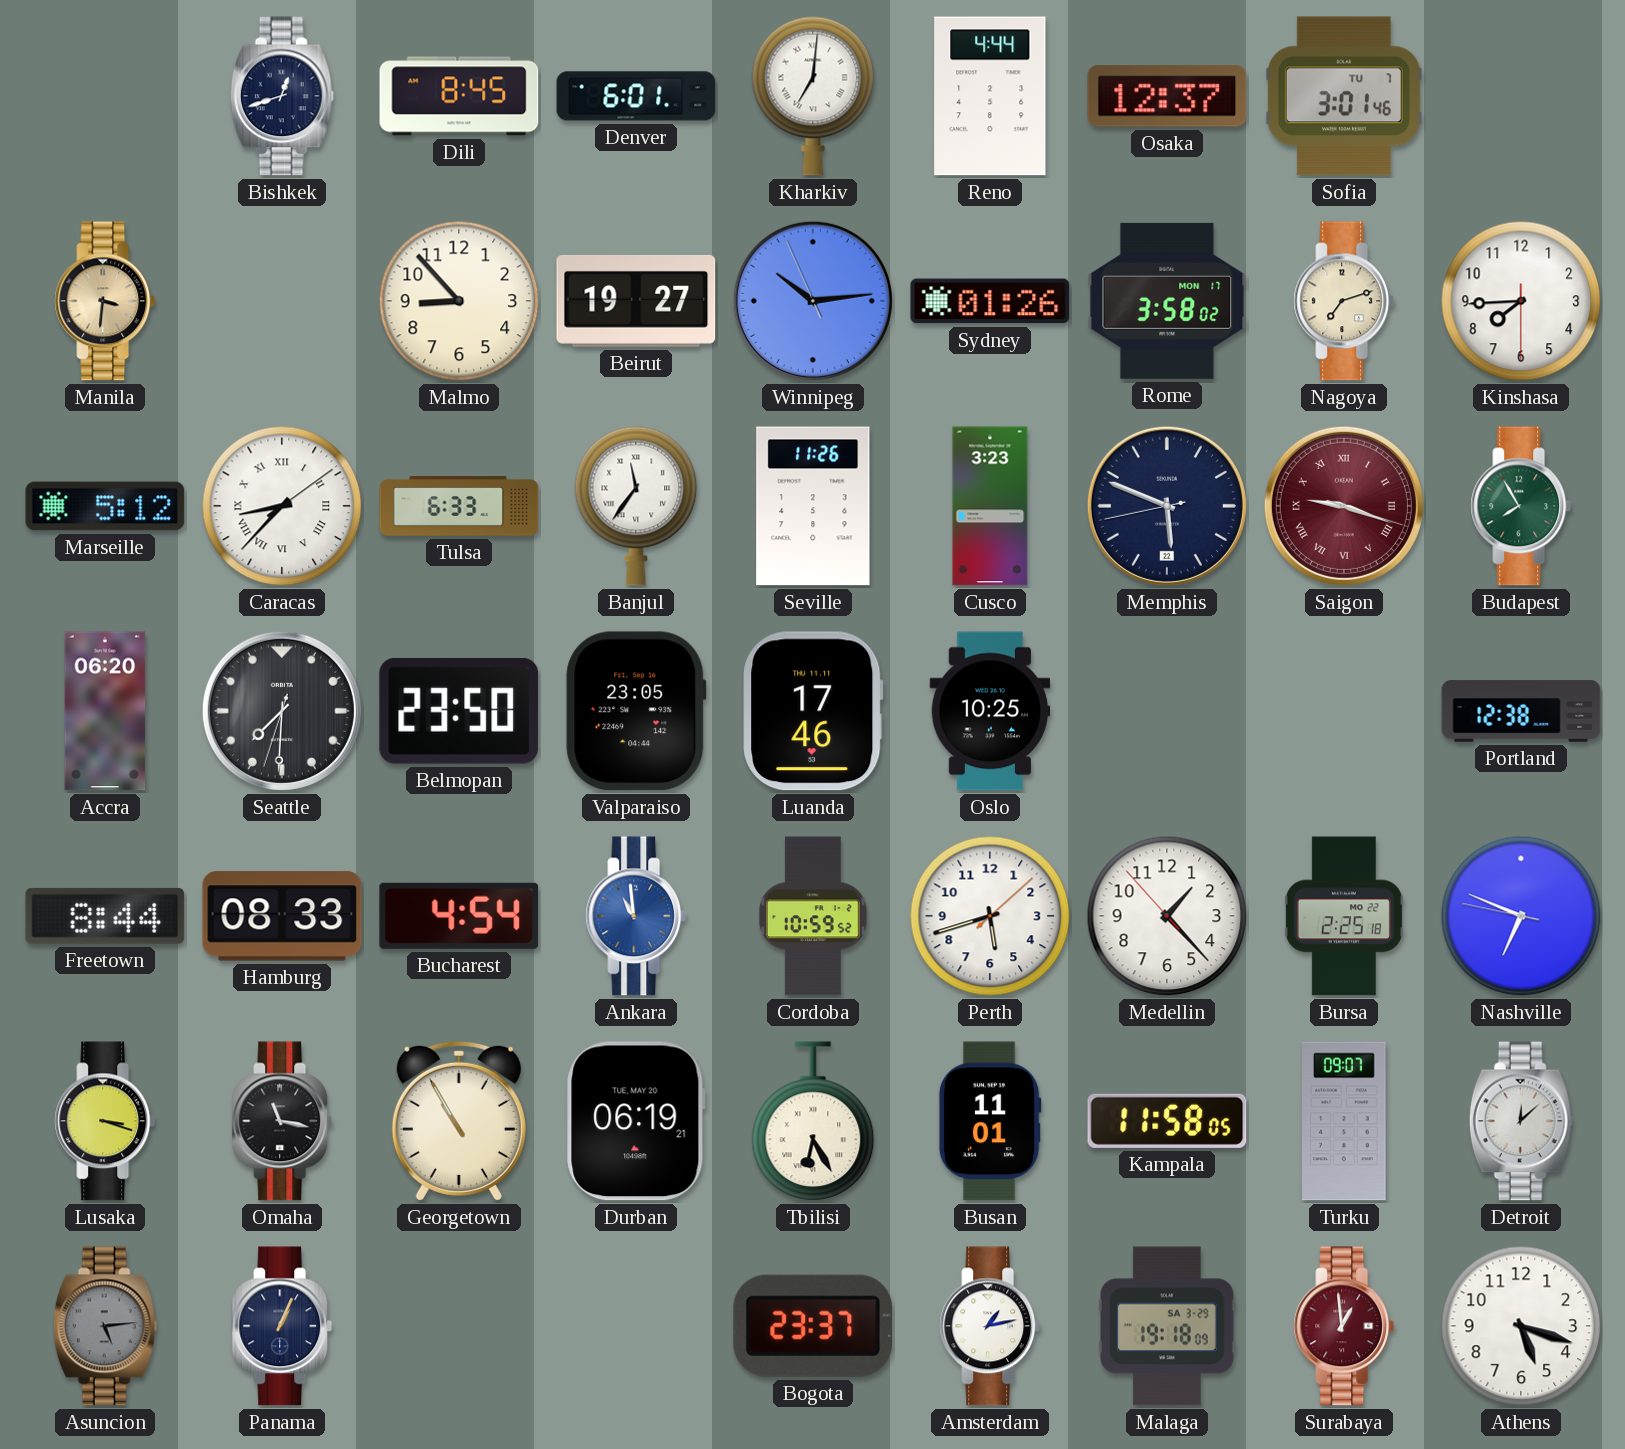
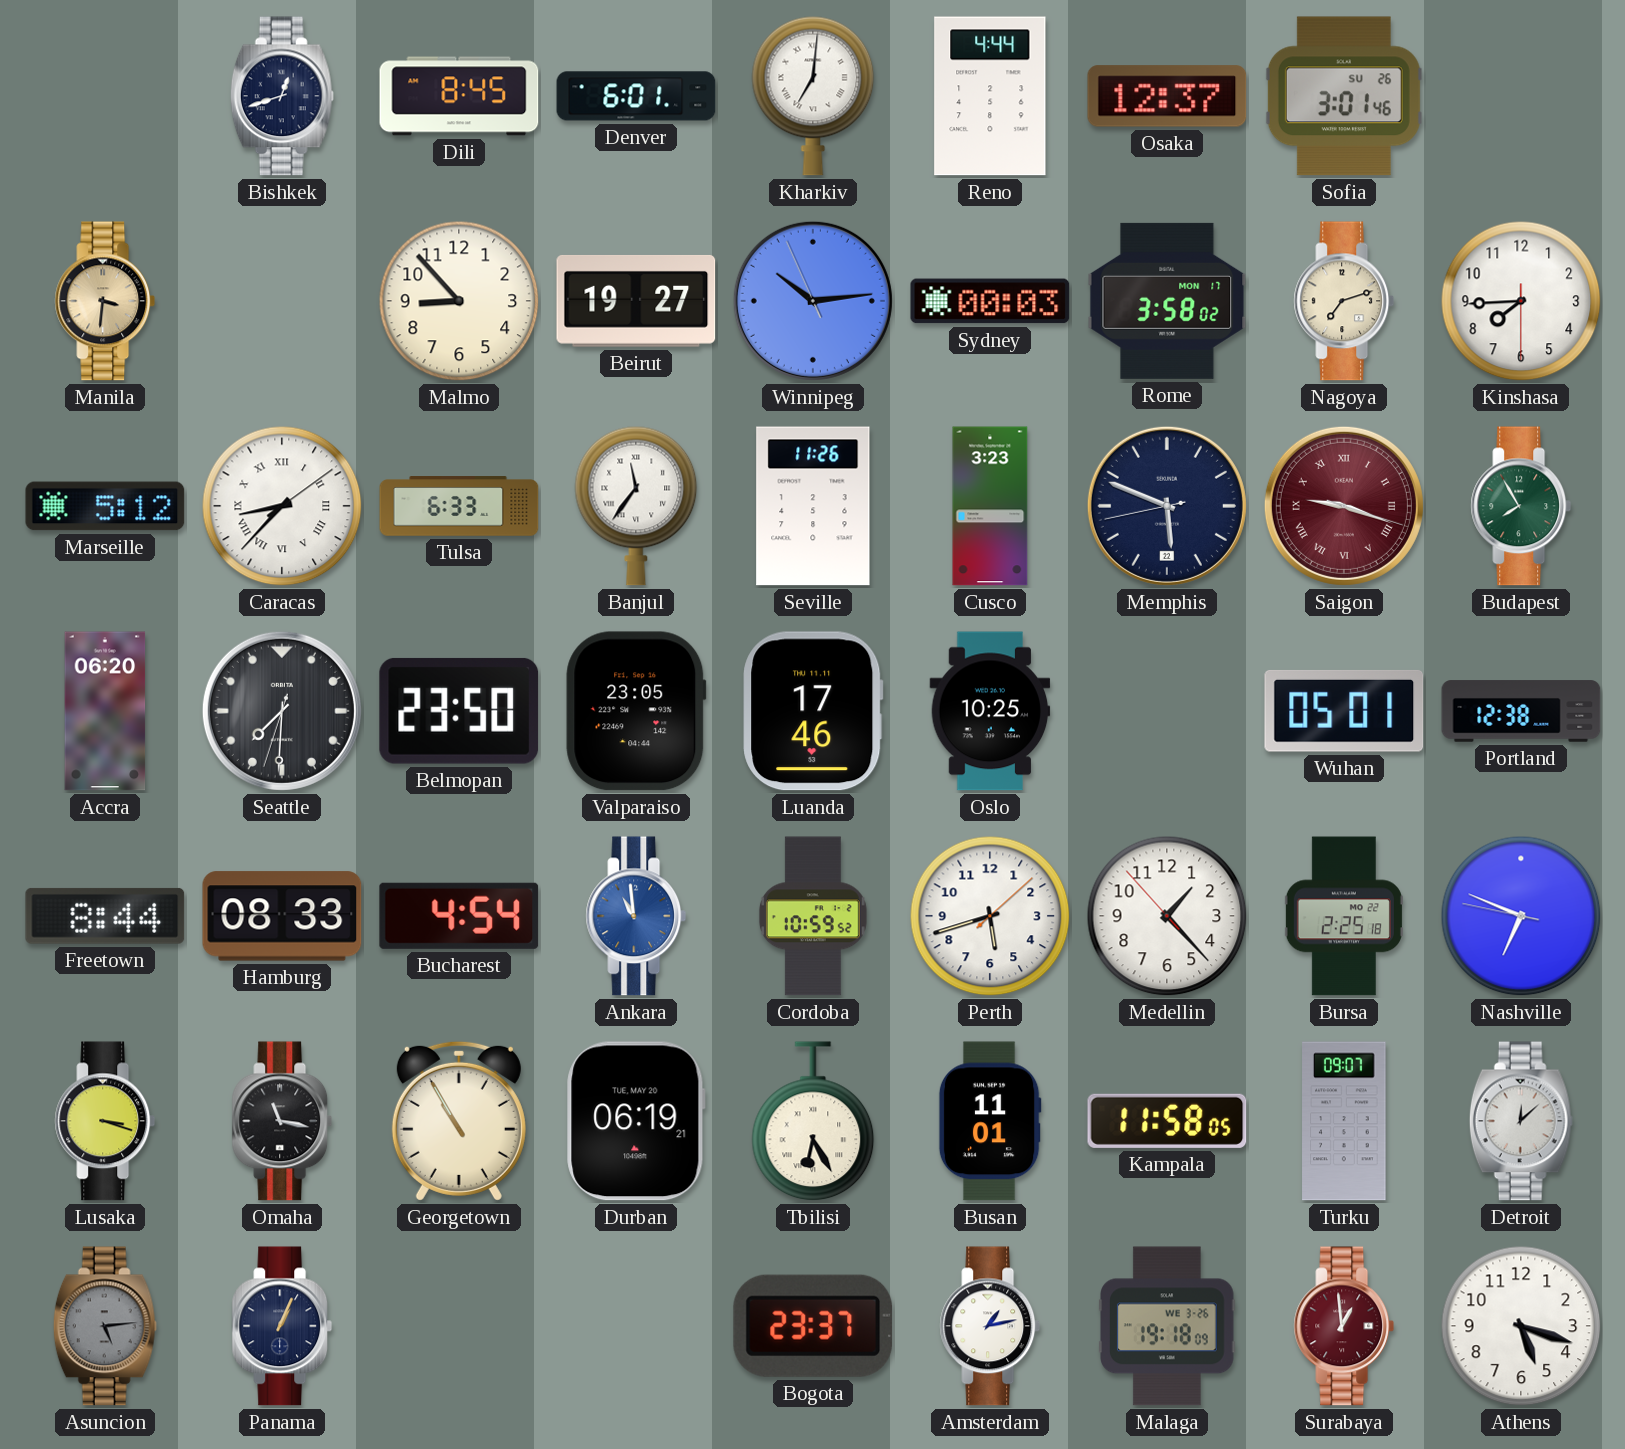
Sofia date: TU 7 -> SU 26
Sydney: 01:26 -> 00:03
Wuhan: none -> 05:01
Malaga date: SA 3-29 -> WE 3-26
